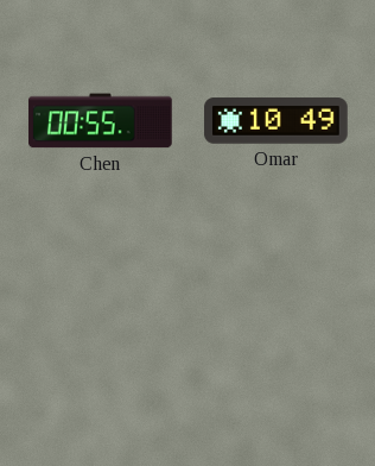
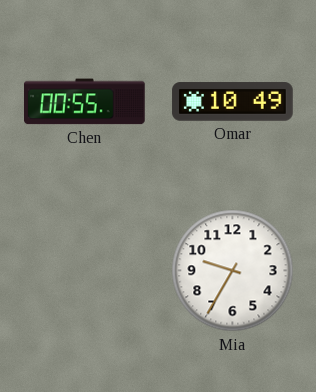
Mia: none -> 9:35
